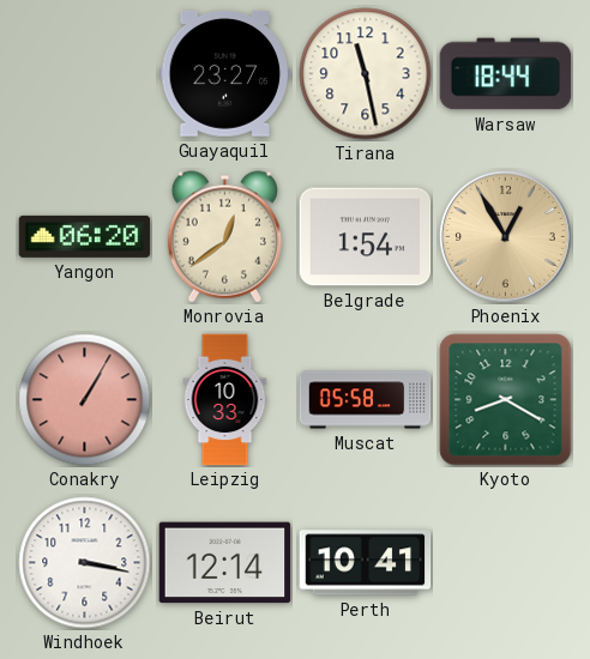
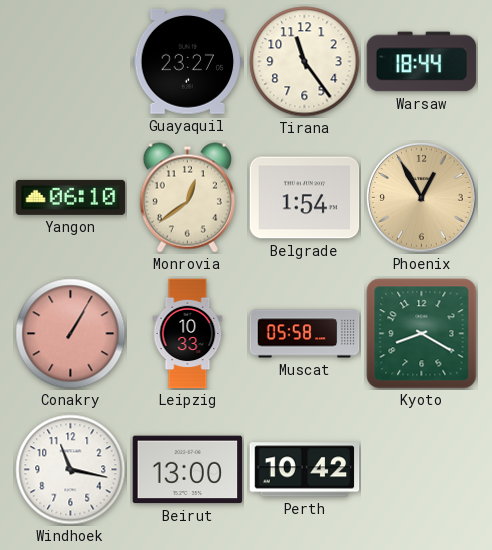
Tirana: 11:28 -> 11:24
Yangon: 06:20 -> 06:10
Windhoek: 3:17 -> 11:17
Beirut: 12:14 -> 13:00
Perth: 10:41 -> 10:42
